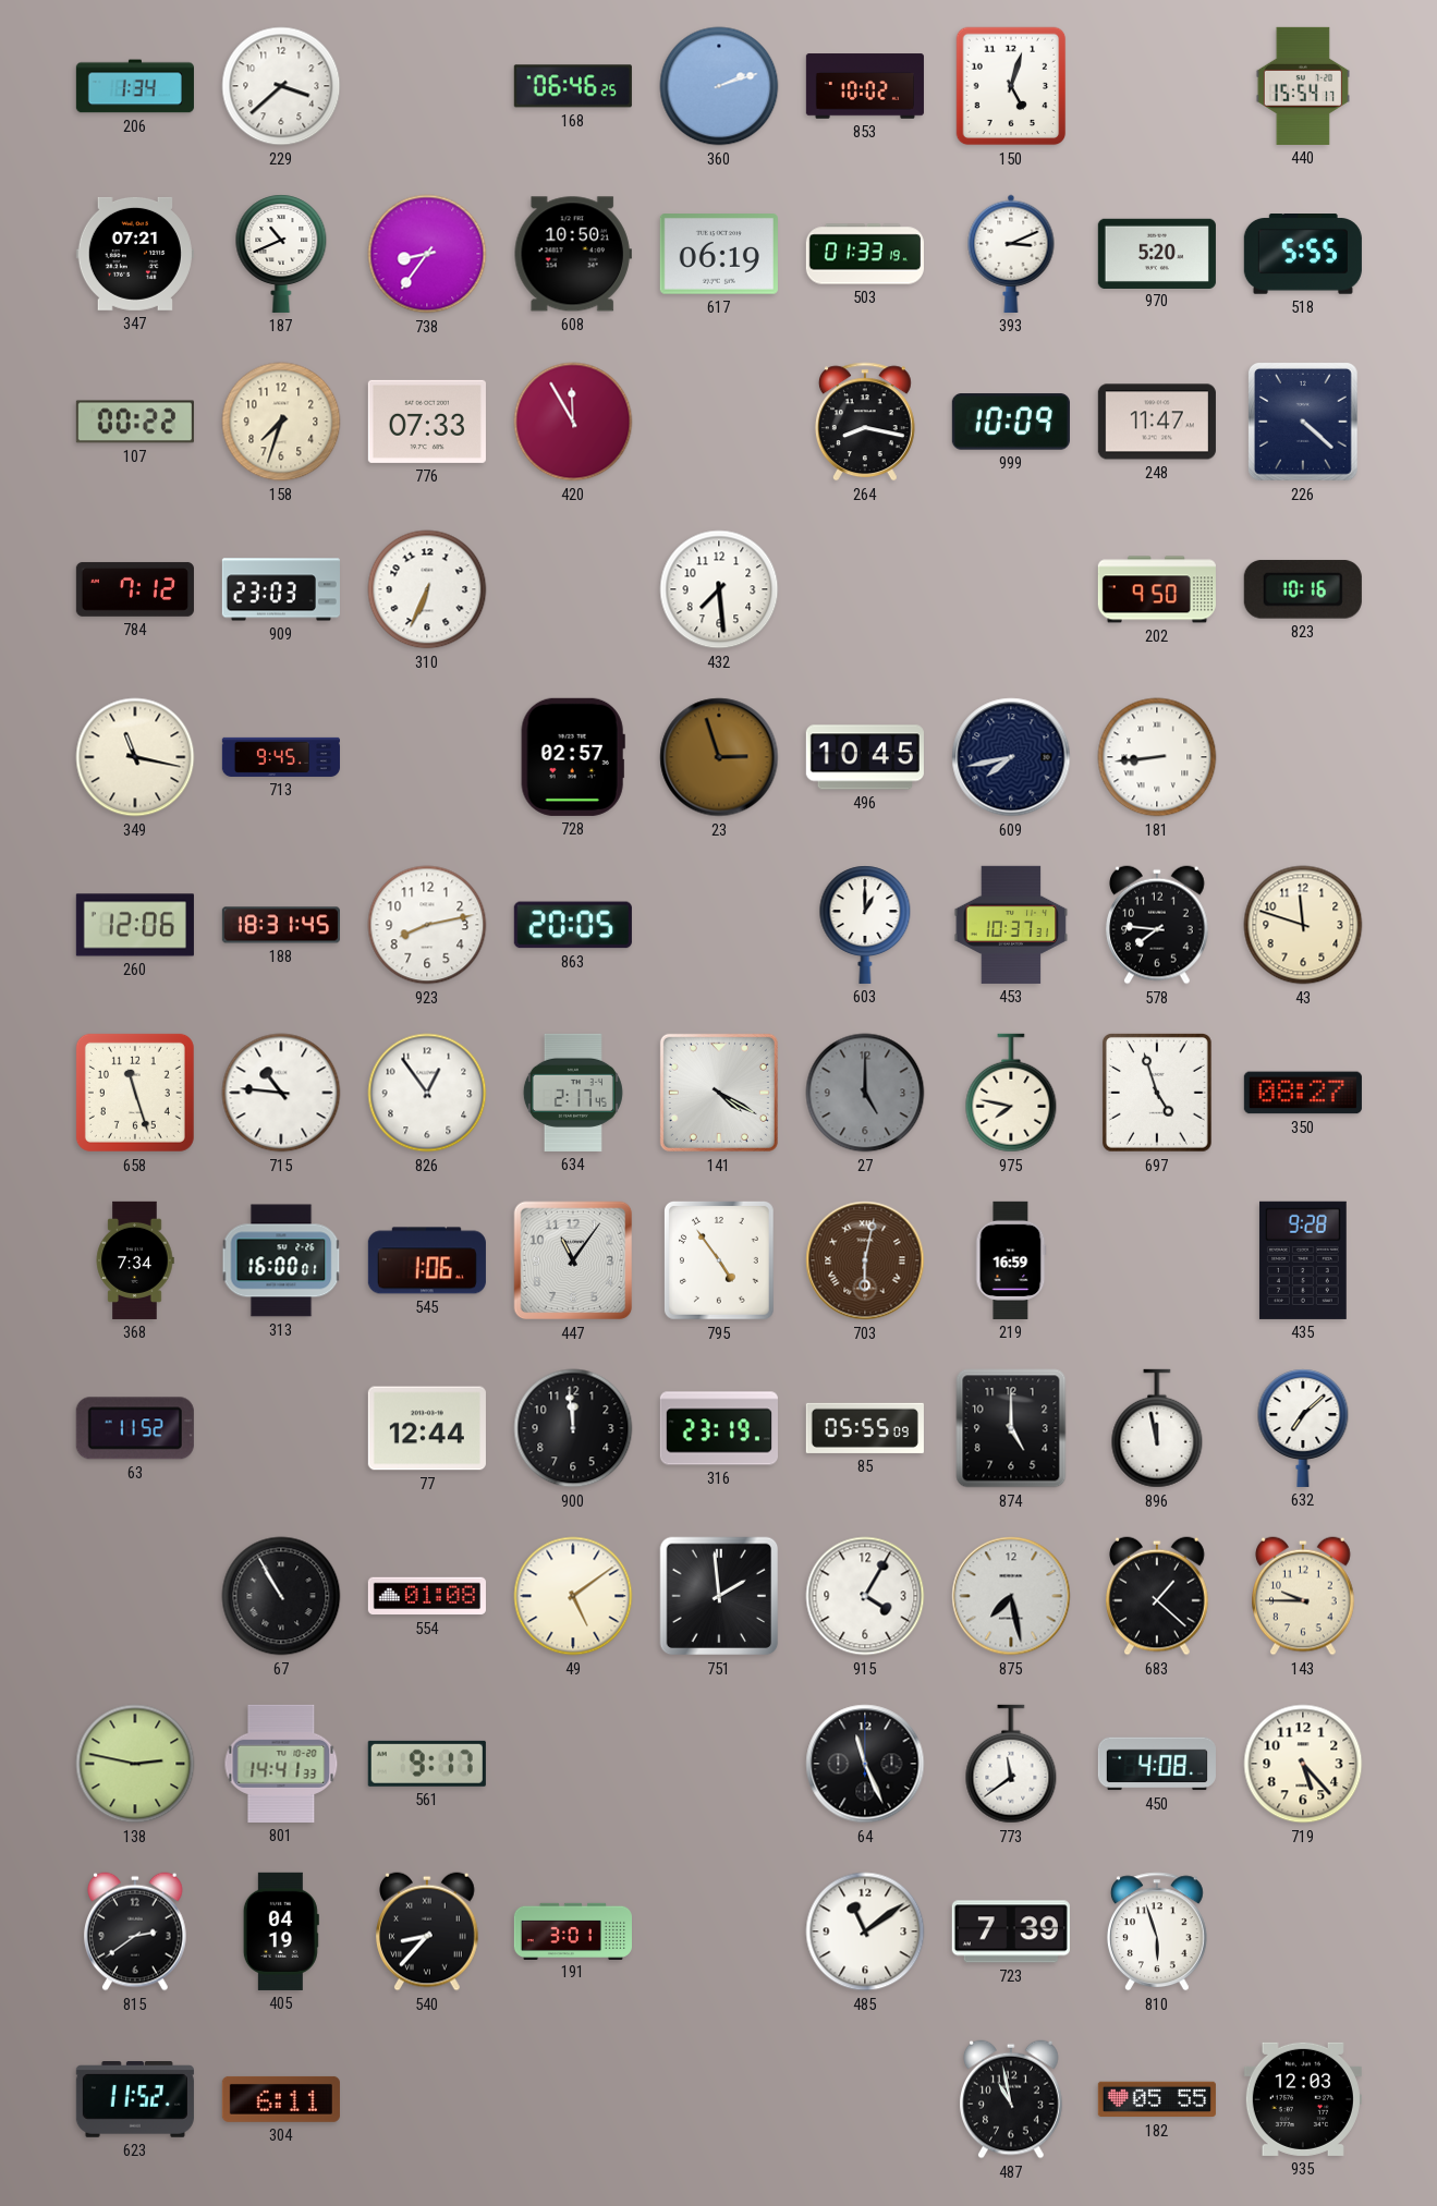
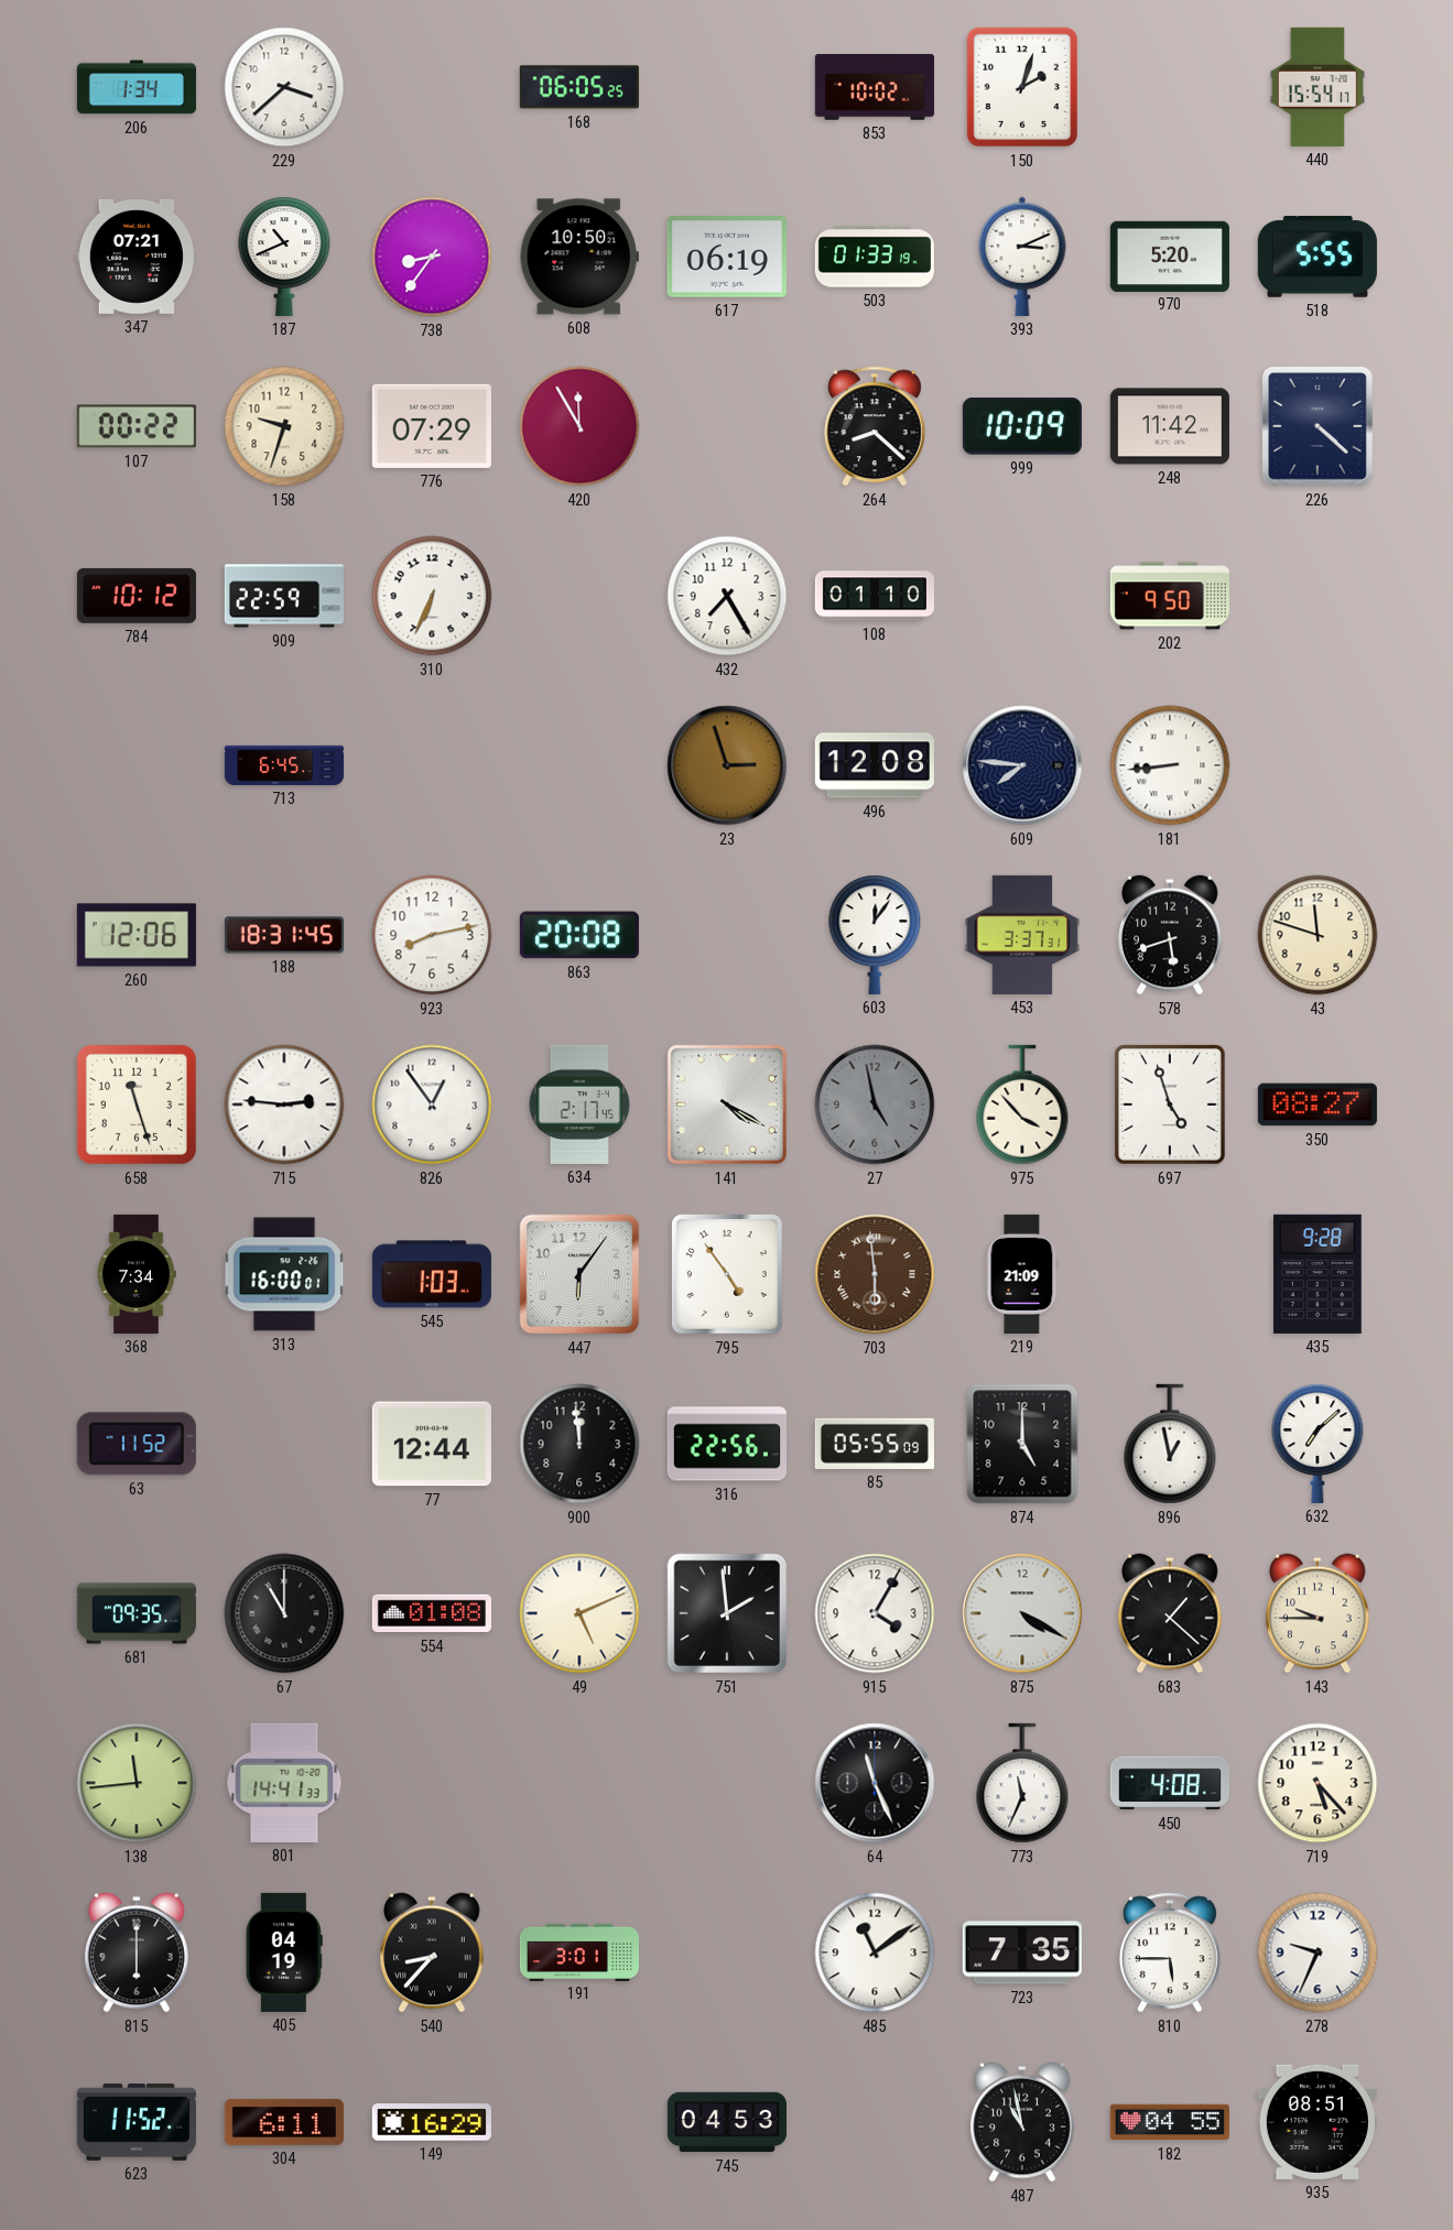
168: 06:46 -> 06:05
360: 2:12 -> none
150: 5:03 -> 2:03
158: 7:33 -> 9:33
776: 07:33 -> 07:29
264: 8:17 -> 8:22
248: 11:47 -> 11:42
784: 7:12 -> 10:12
909: 23:03 -> 22:59
432: 7:29 -> 7:25
108: none -> 01:10
823: 10:16 -> none
349: 11:17 -> none
713: 9:45 -> 6:45
728: 02:57 -> none
496: 10:45 -> 12:08
609: 7:43 -> 7:46
863: 20:05 -> 20:08
603: 1:00 -> 12:06
453: 10:37 -> 3:37
578: 7:46 -> 5:42
715: 10:46 -> 2:46
27: 5:00 -> 4:58
975: 7:47 -> 3:53
545: 1:06 -> 1:03
447: 11:06 -> 6:06
703: 6:02 -> 5:59
219: 16:59 -> 21:09
316: 23:19 -> 22:56
896: 11:58 -> 12:58
681: none -> 09:35
67: 10:55 -> 11:00
49: 5:09 -> 5:11
875: 7:28 -> 4:20
138: 2:47 -> 11:44
561: 9:17 -> none
773: 11:39 -> 11:34
815: 2:39 -> 6:00
723: 7:39 -> 7:35
810: 5:57 -> 5:45
278: none -> 9:34
149: none -> 16:29
745: none -> 04:53
182: 05:55 -> 04:55
935: 12:03 -> 08:51
